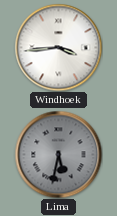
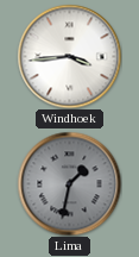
Lima: 5:32 -> 1:32
